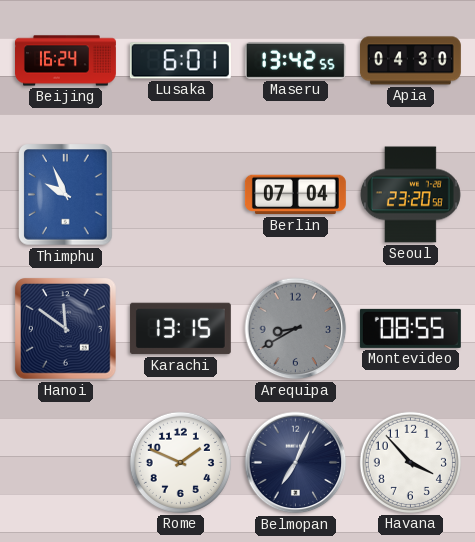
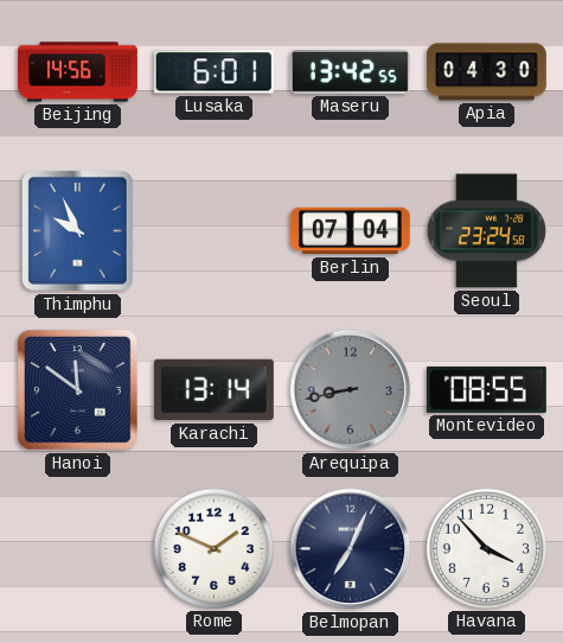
Beijing: 16:24 -> 14:56
Seoul: 23:20 -> 23:24
Karachi: 13:15 -> 13:14
Arequipa: 8:40 -> 8:43
